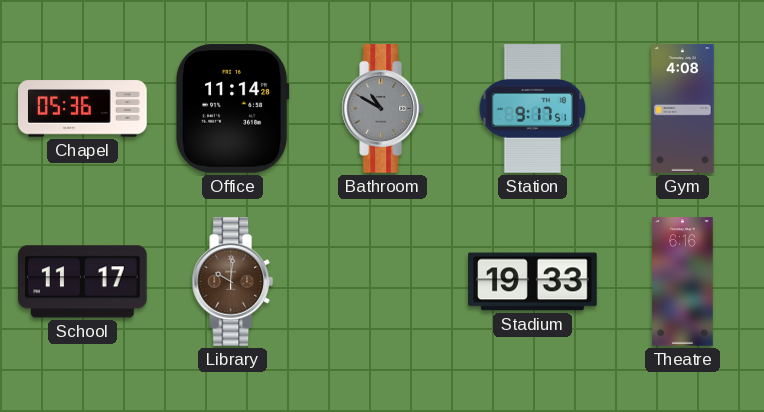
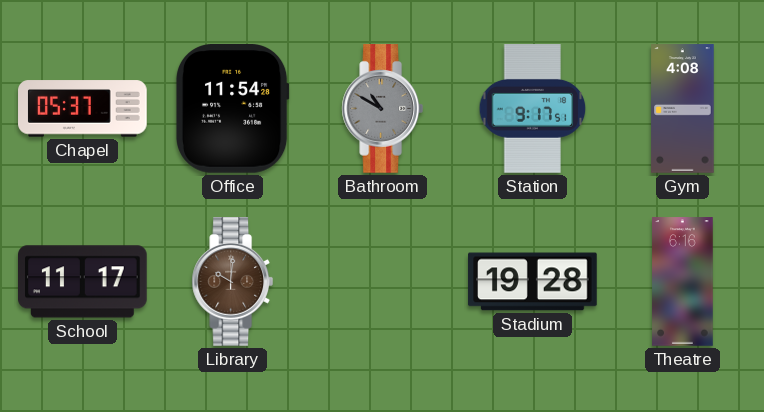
Chapel: 05:36 -> 05:37
Office: 11:14 -> 11:54
Stadium: 19:33 -> 19:28
